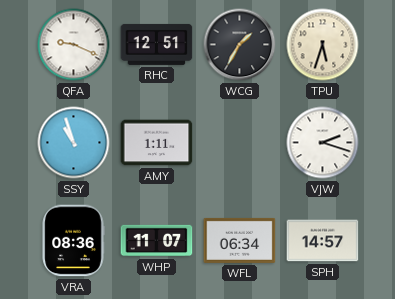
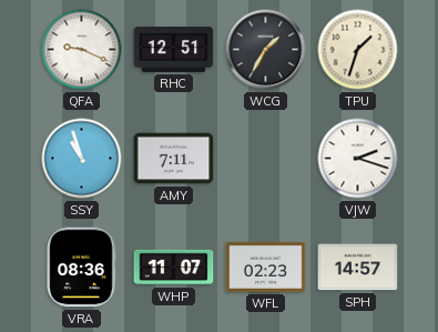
TPU: 5:33 -> 1:33
AMY: 1:11 -> 7:11
WFL: 06:34 -> 02:23
